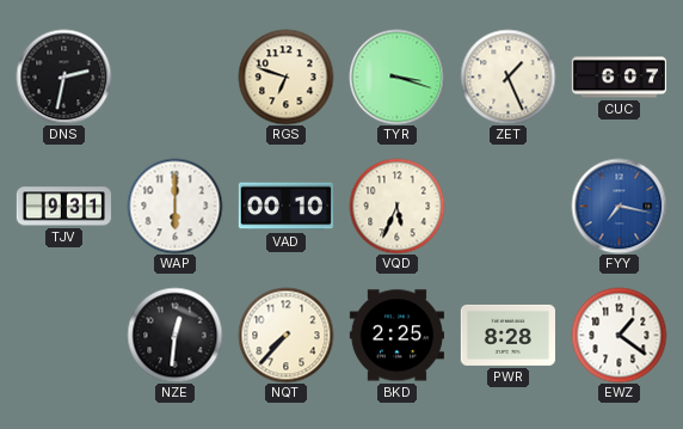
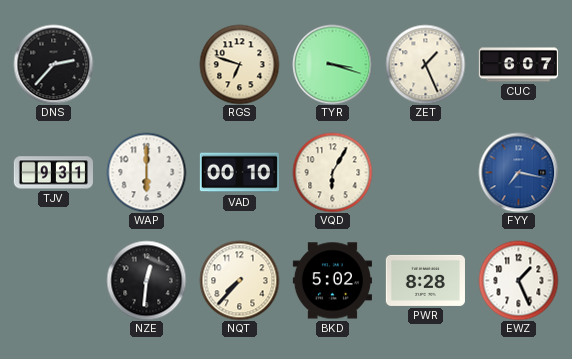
DNS: 2:32 -> 2:37
VQD: 5:34 -> 6:05
BKD: 2:25 -> 5:02
EWZ: 1:21 -> 1:26
